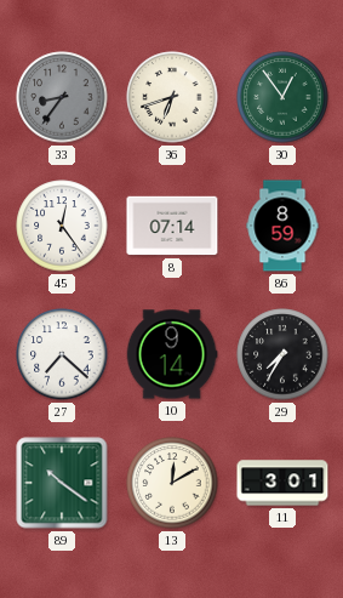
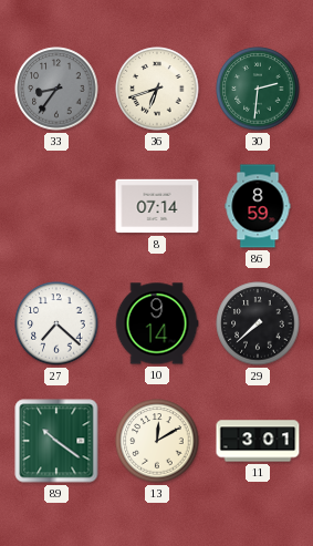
30: 12:54 -> 2:31
45: 12:24 -> none
29: 7:35 -> 7:38
